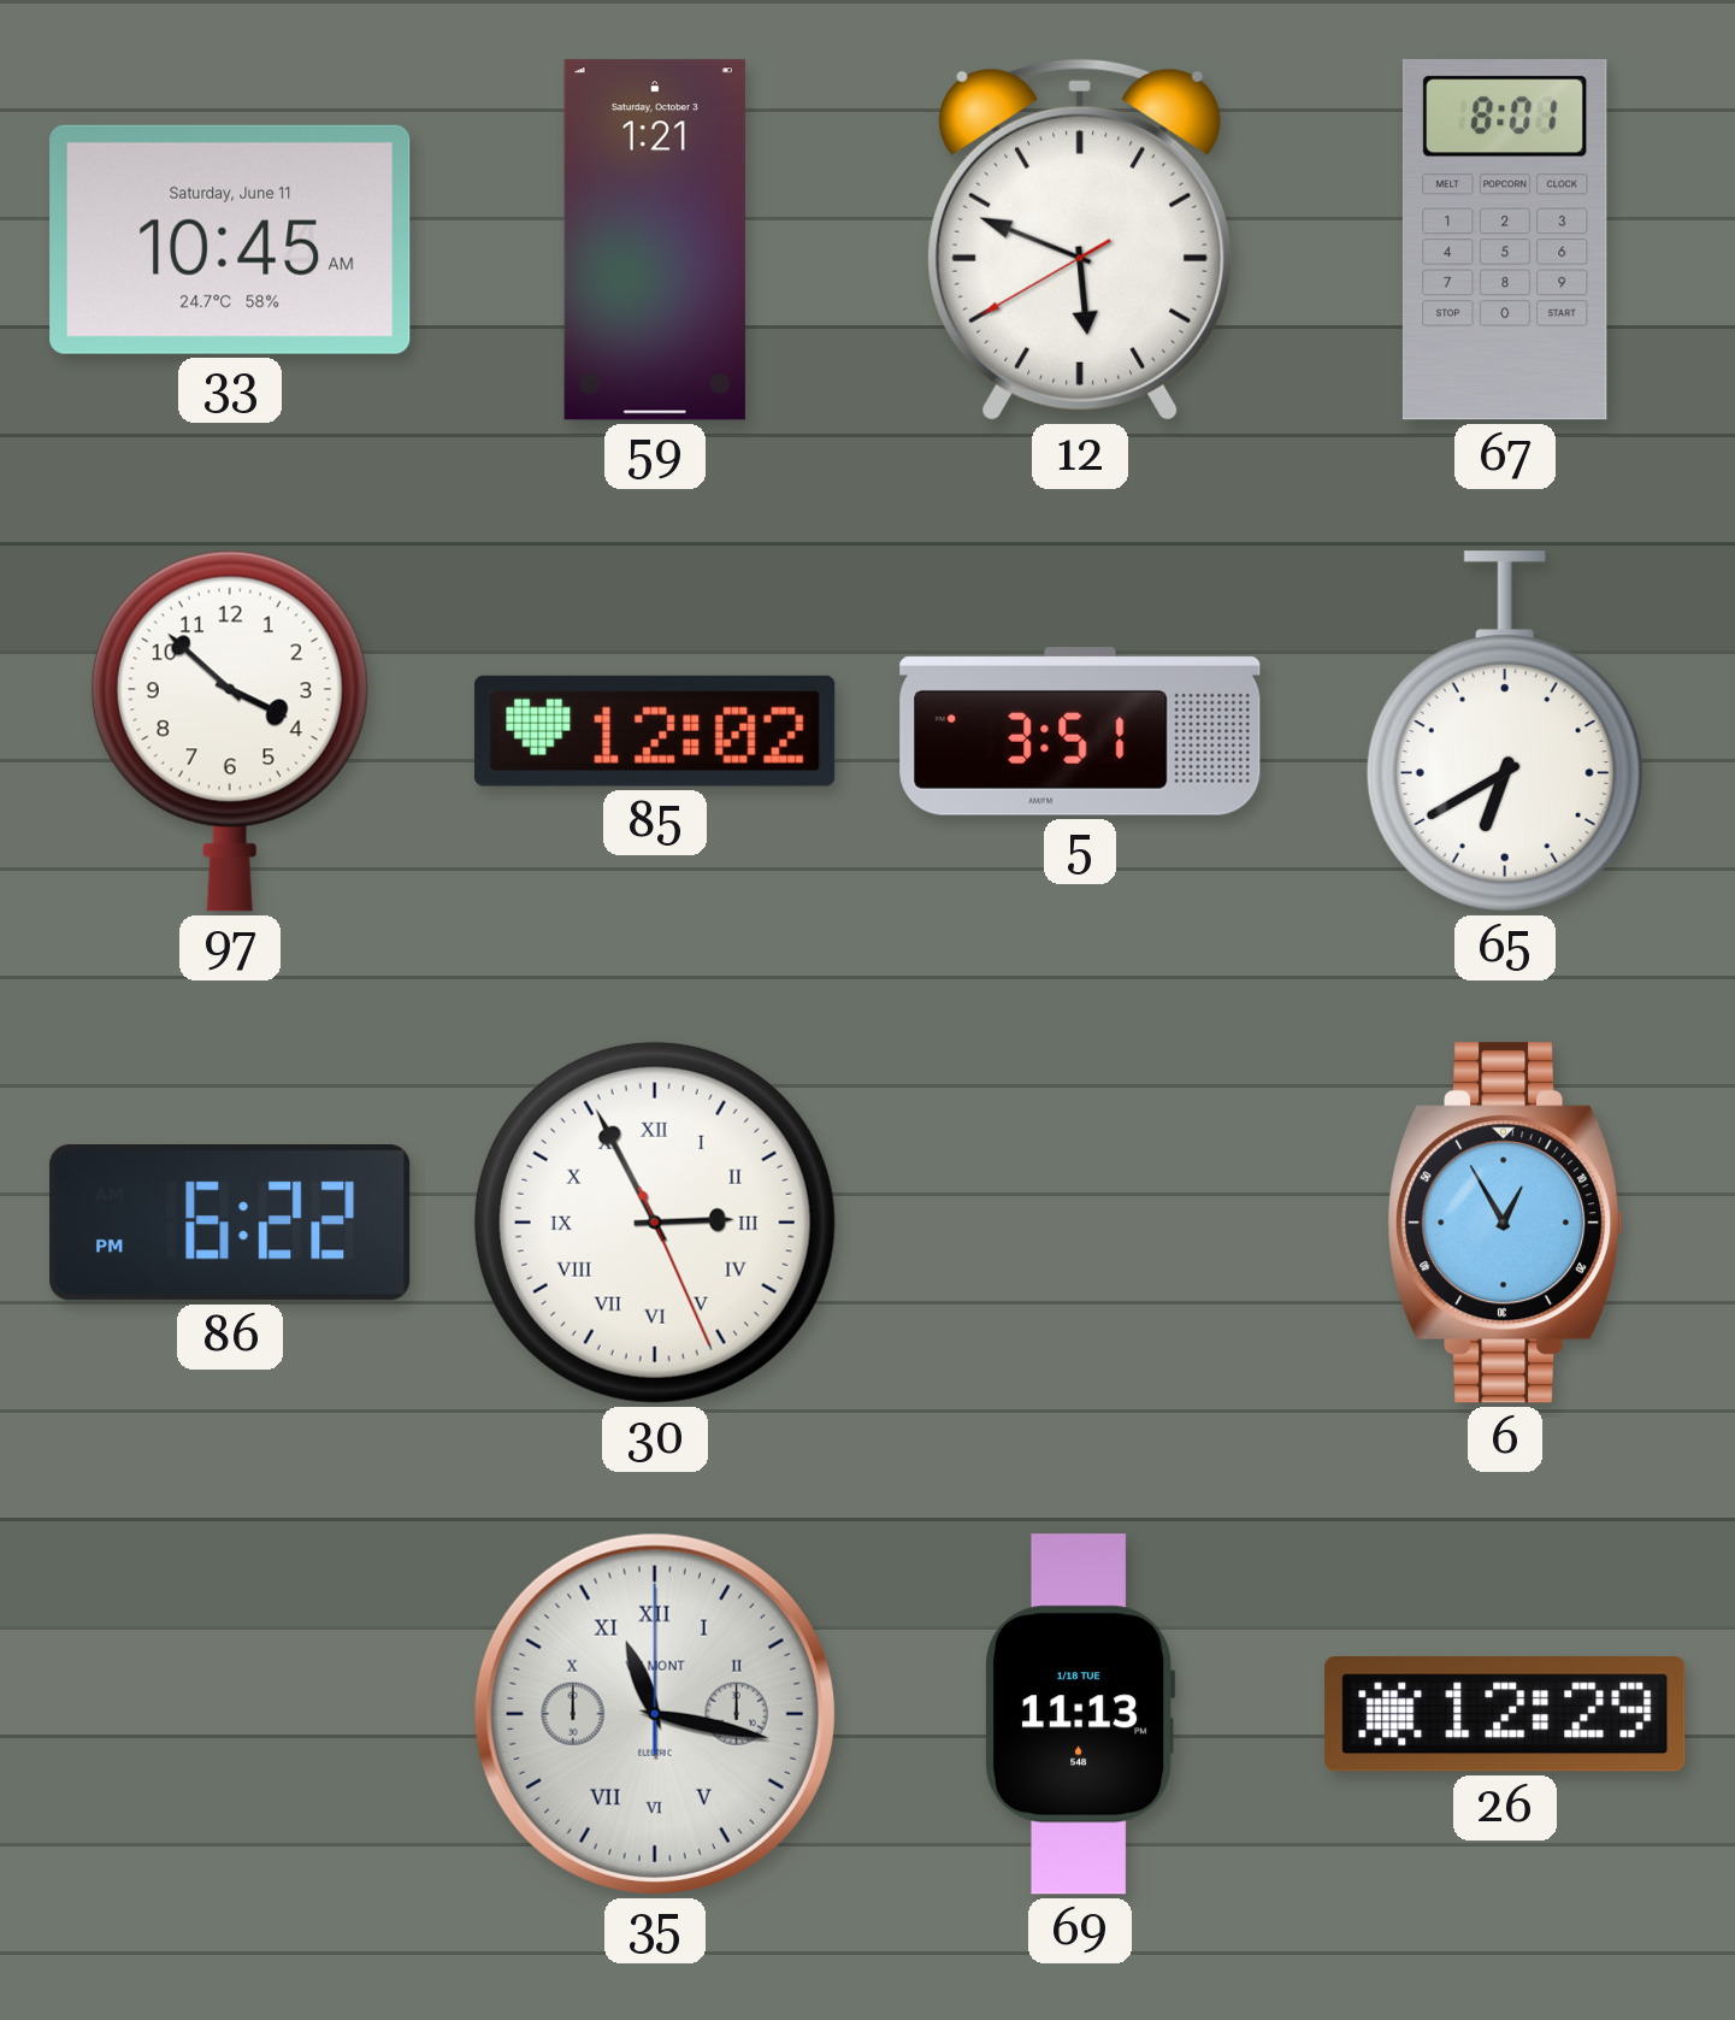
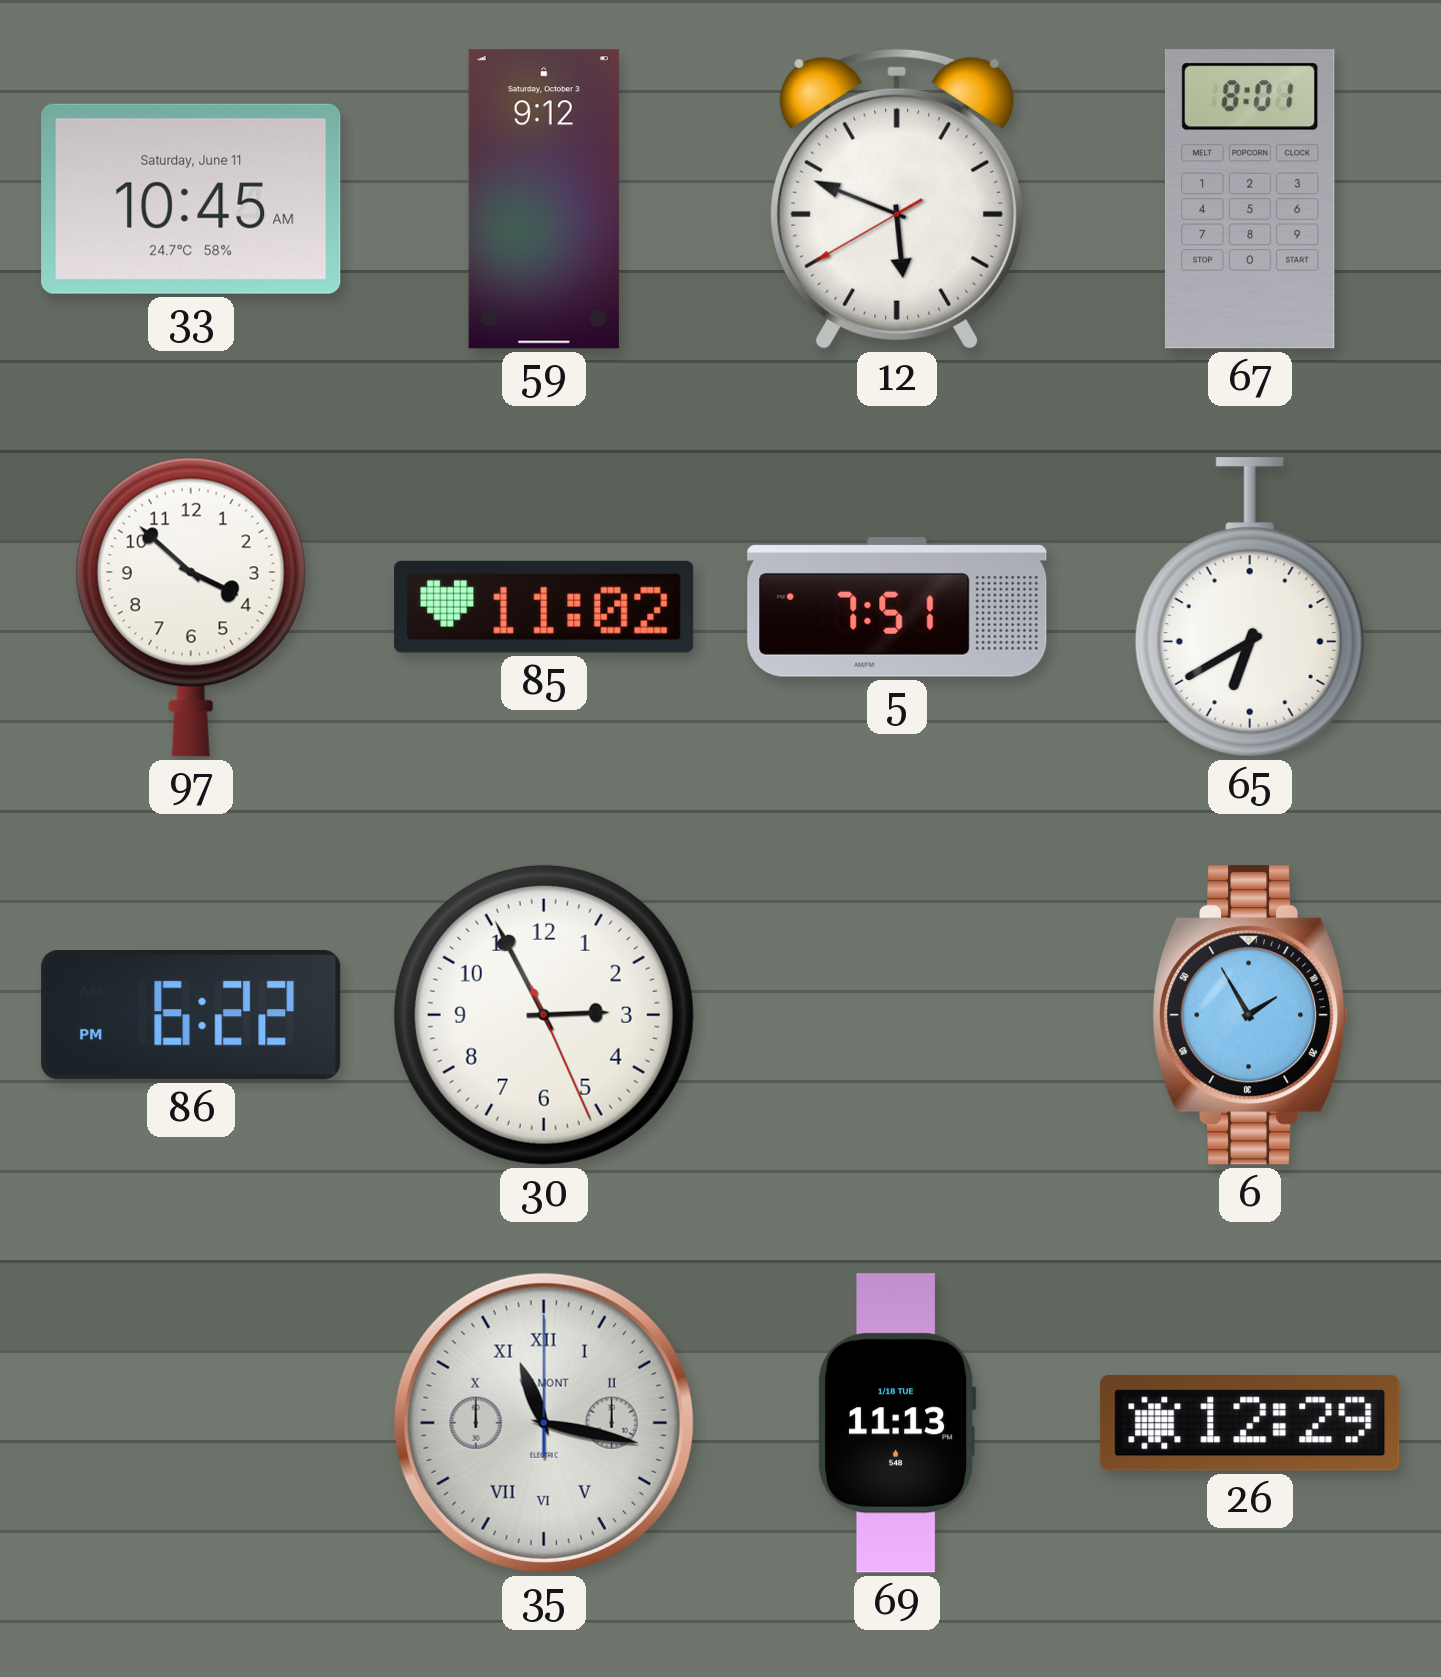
59: 1:21 -> 9:12
85: 12:02 -> 11:02
5: 3:51 -> 7:51
30 numerals: Roman -> Arabic
6: 12:55 -> 1:55
